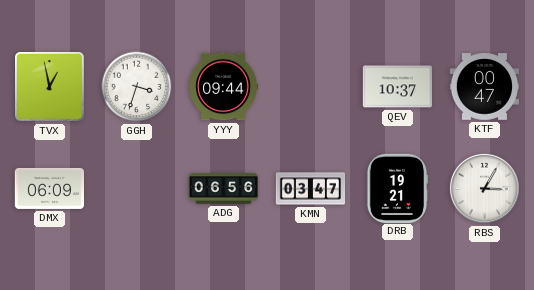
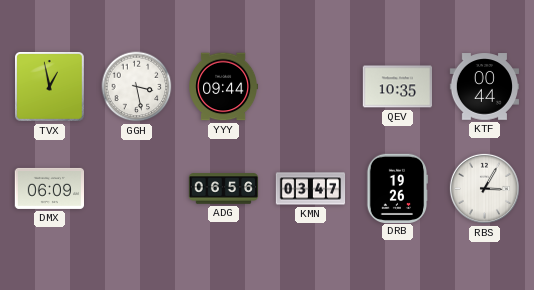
GGH: 3:33 -> 3:28
QEV: 10:37 -> 10:35
KTF: 00:47 -> 00:44
DRB: 19:21 -> 19:26
